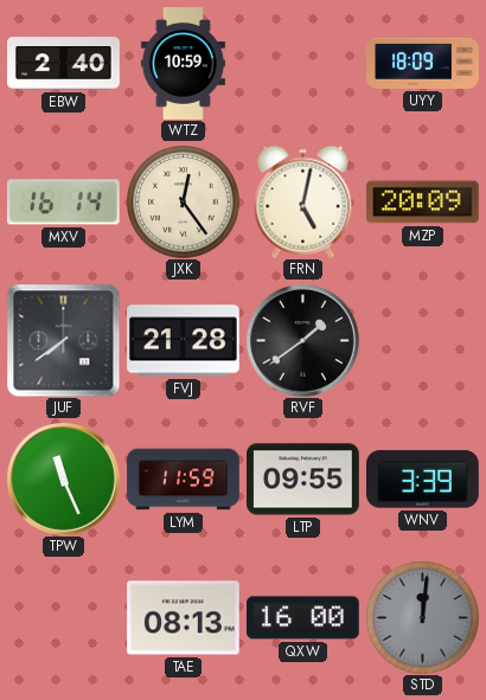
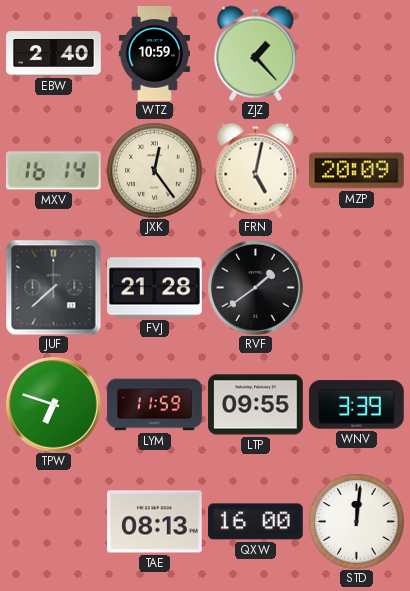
ZJZ: none -> 1:23
UYY: 18:09 -> none
JUF: 7:39 -> 7:38
TPW: 11:26 -> 6:48
STD dial: grey -> white
